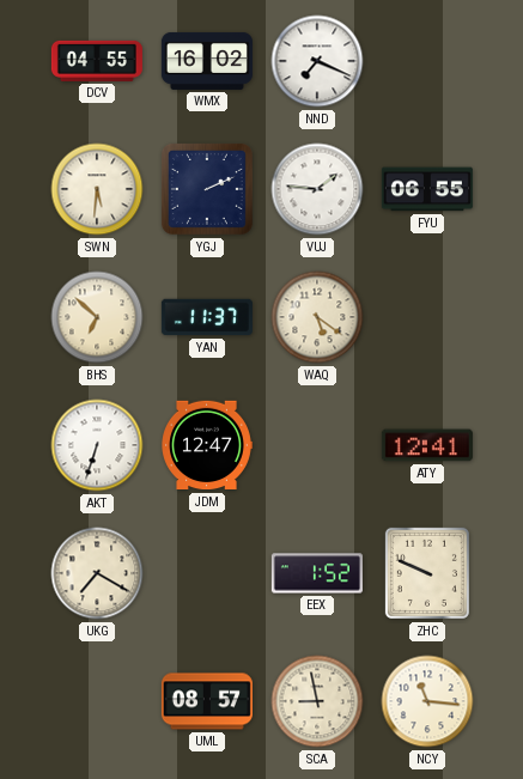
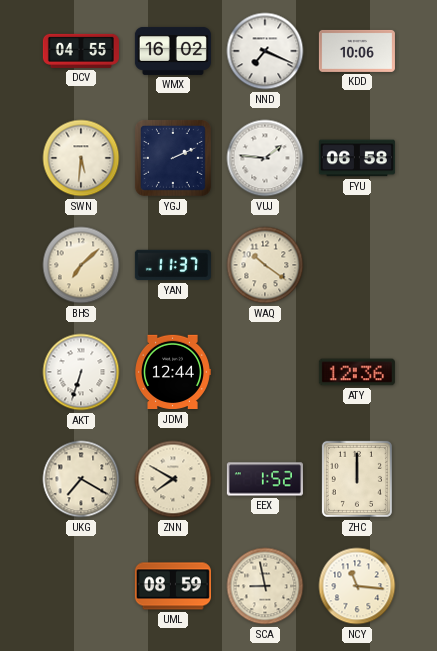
KDD: none -> 10:06
FYU: 06:55 -> 06:58
BHS: 6:52 -> 7:08
WAQ: 5:21 -> 10:21
JDM: 12:47 -> 12:44
ATY: 12:41 -> 12:36
ZNN: none -> 7:50
ZHC: 9:49 -> 12:00
UML: 08:57 -> 08:59
